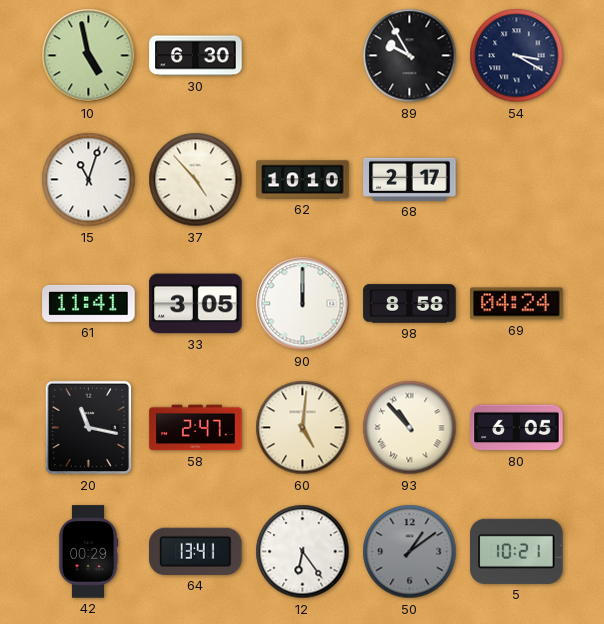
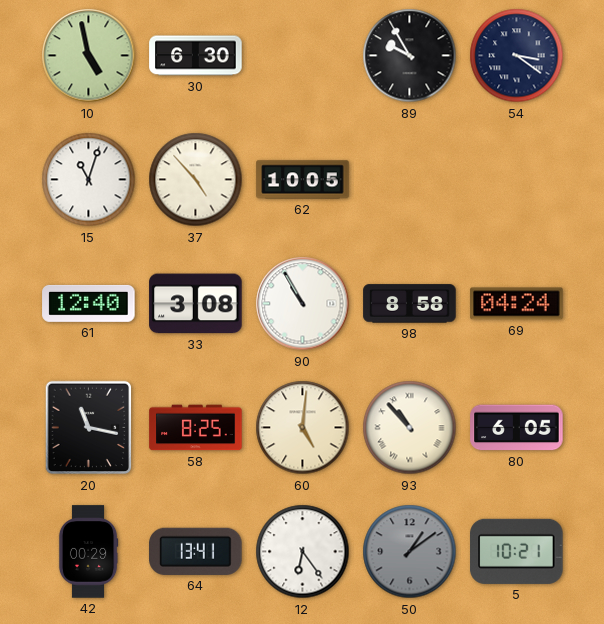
54: 3:20 -> 3:21
62: 10:10 -> 10:05
68: 2:17 -> none
61: 11:41 -> 12:40
33: 3:05 -> 3:08
90: 12:00 -> 10:55
58: 2:47 -> 8:25
